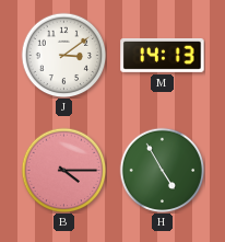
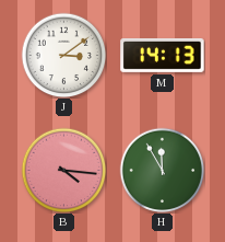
B: 4:15 -> 4:16
H: 4:55 -> 11:55
